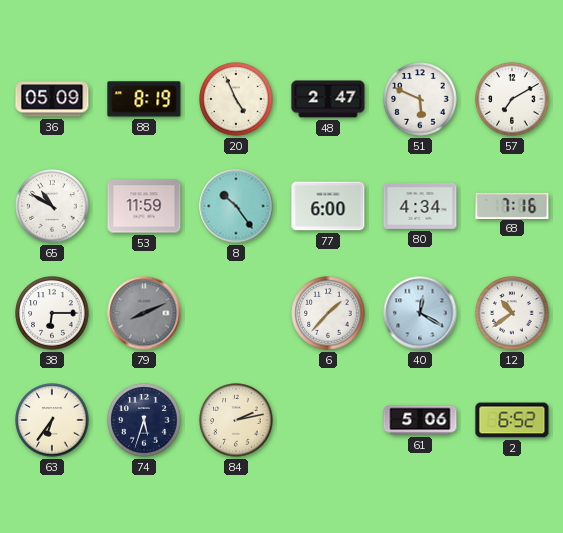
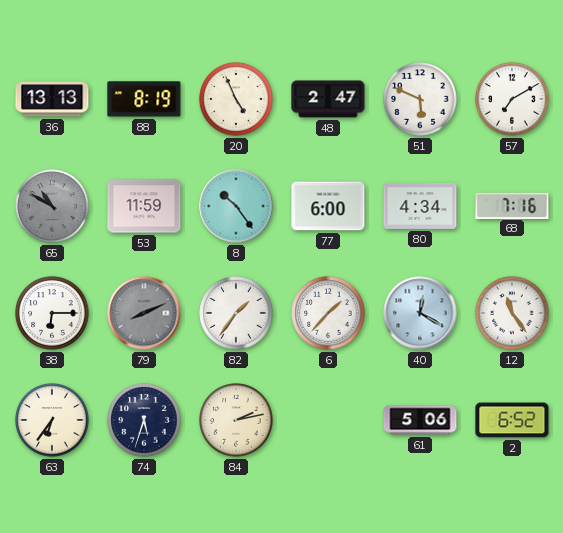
36: 05:09 -> 13:13
65 dial: white -> grey
82: none -> 1:36
12: 10:39 -> 11:24
